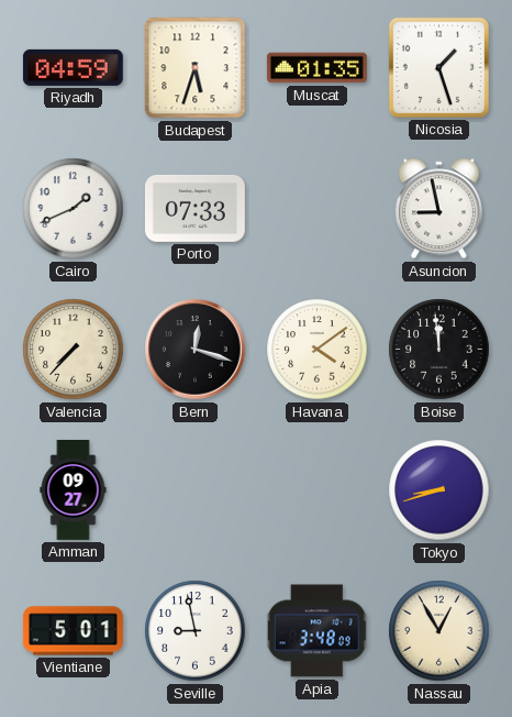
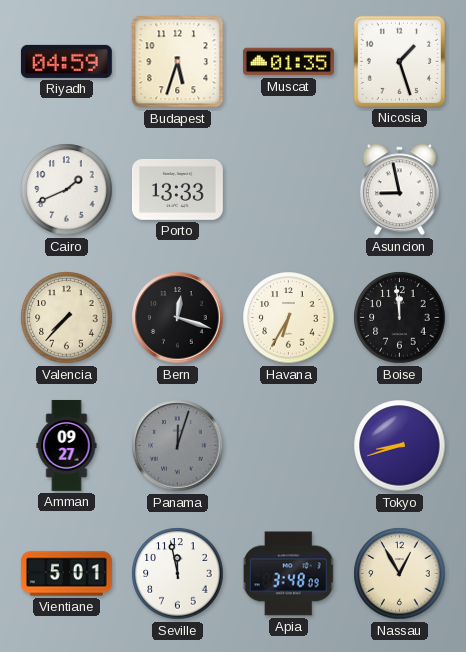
Porto: 07:33 -> 13:33
Havana: 4:09 -> 6:35
Panama: none -> 12:03
Seville: 8:58 -> 11:58
